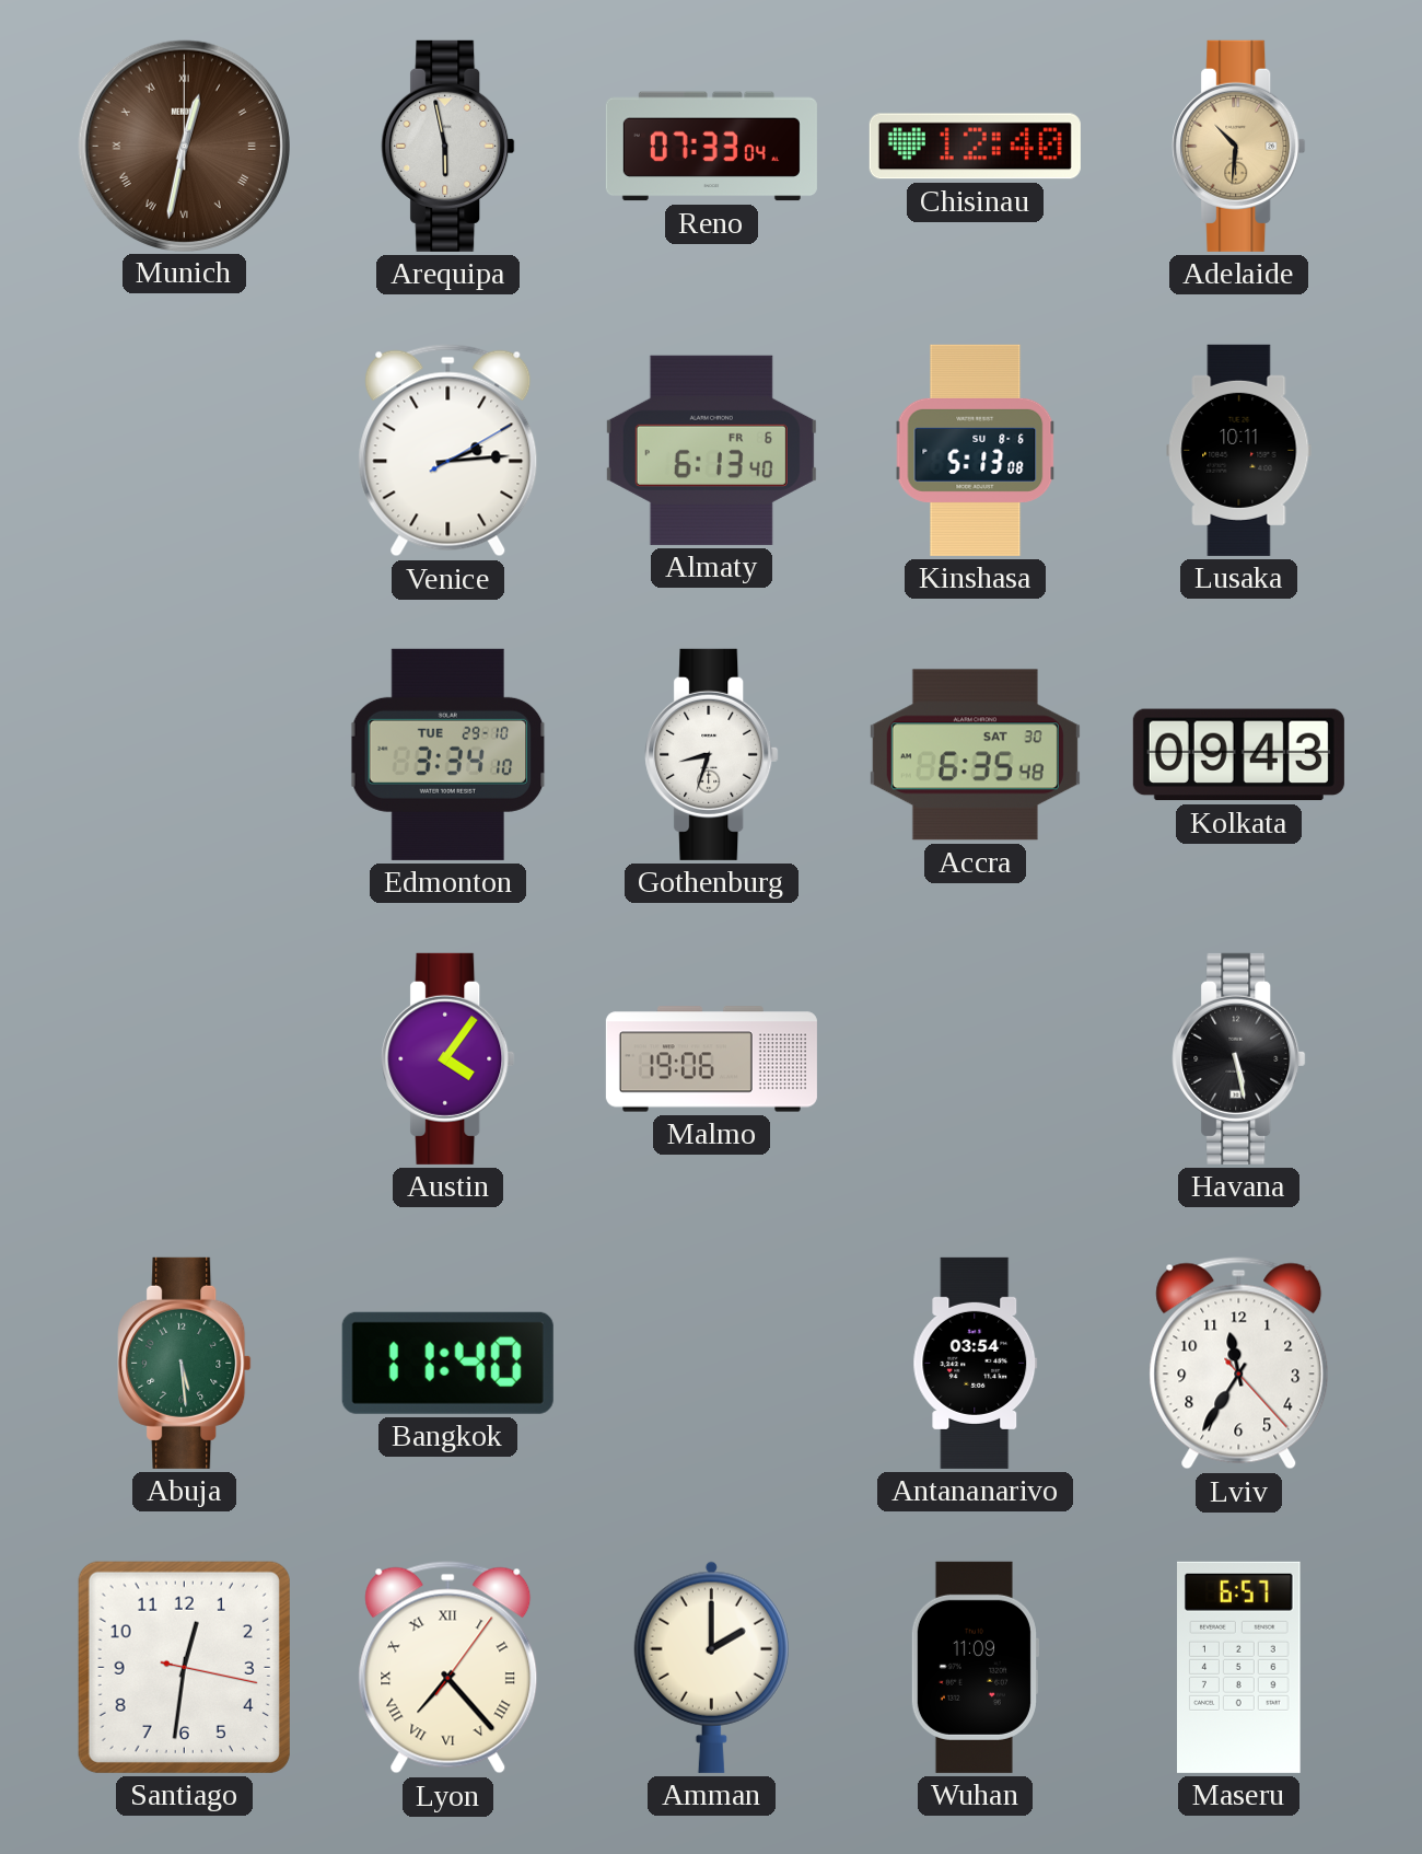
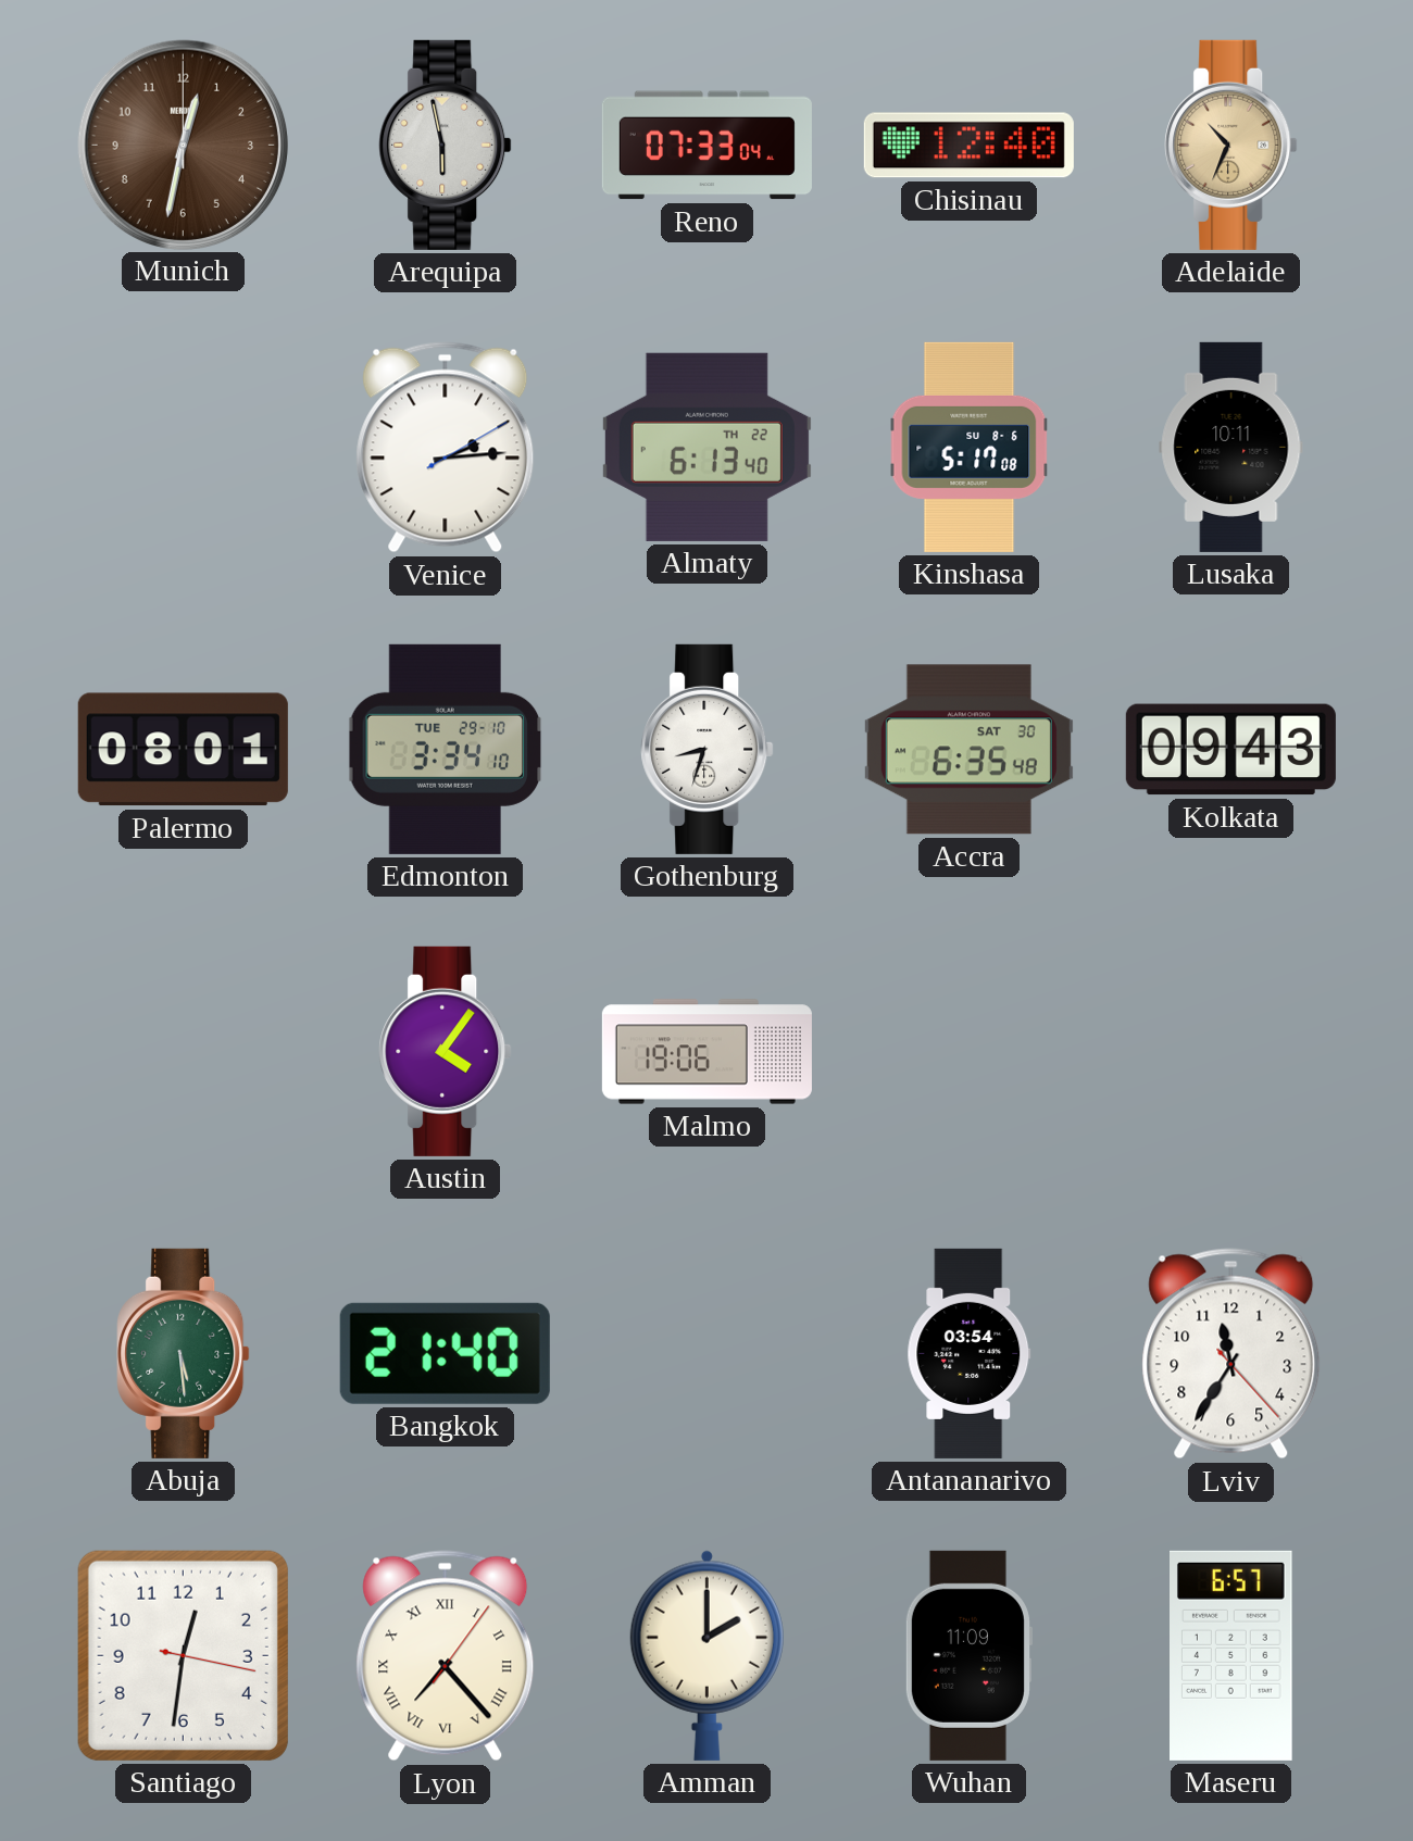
Munich numerals: Roman -> Arabic
Adelaide: 10:31 -> 10:34
Almaty date: FR 6 -> TH 22
Kinshasa: 5:13 -> 5:17
Palermo: none -> 08:01
Havana: 5:28 -> none
Bangkok: 11:40 -> 21:40
